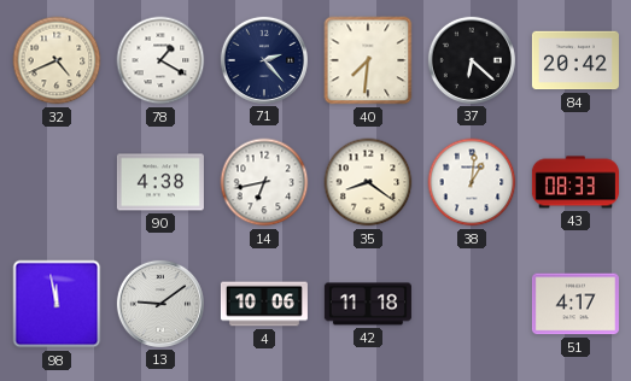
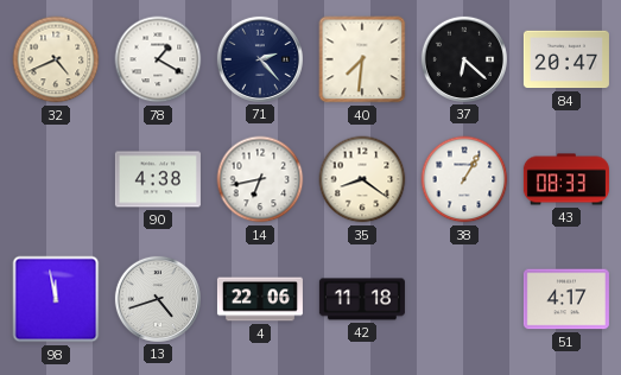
84: 20:42 -> 20:47
38: 1:01 -> 1:05
13: 9:09 -> 4:42
4: 10:06 -> 22:06
